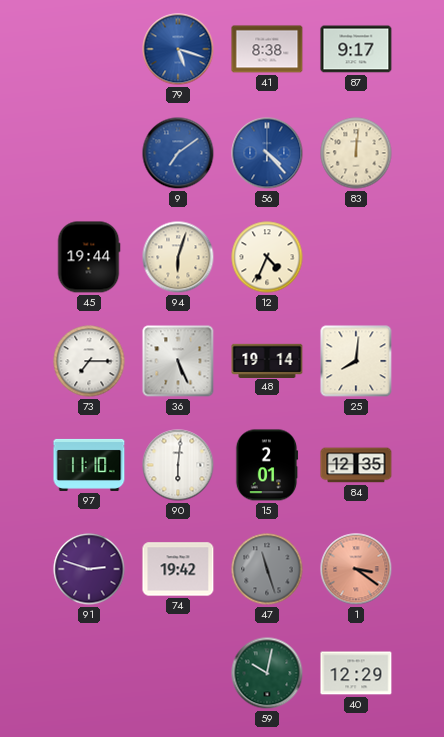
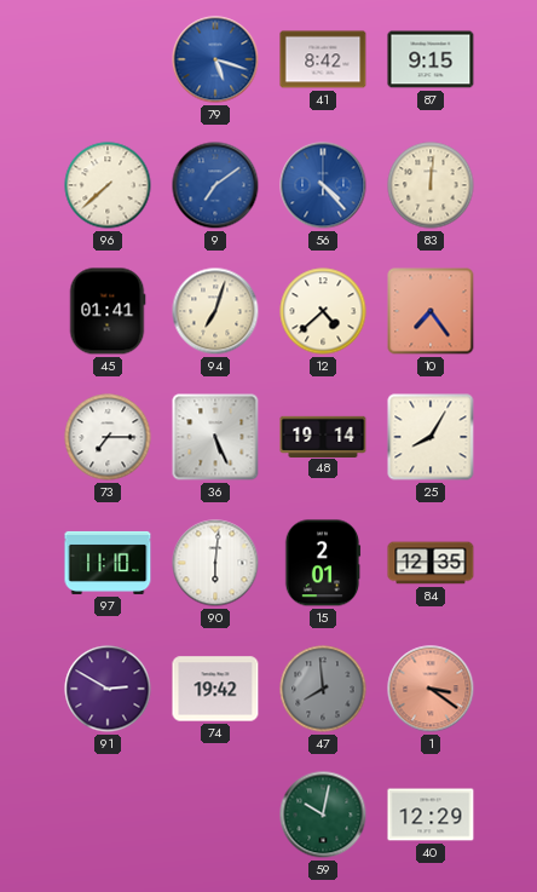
41: 8:38 -> 8:42
87: 9:17 -> 9:15
96: none -> 7:38
45: 19:44 -> 01:41
94: 6:03 -> 7:03
12: 4:34 -> 4:38
10: none -> 7:24
25: 8:01 -> 8:05
91: 2:48 -> 2:50
47: 11:27 -> 7:59
